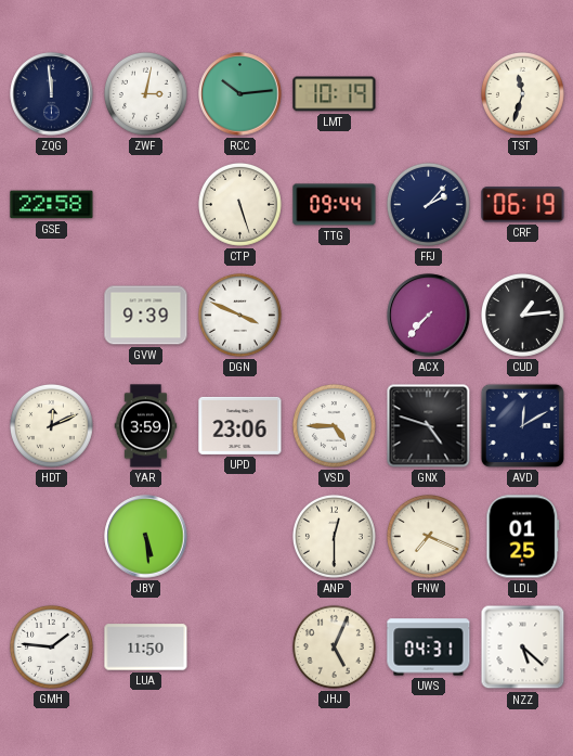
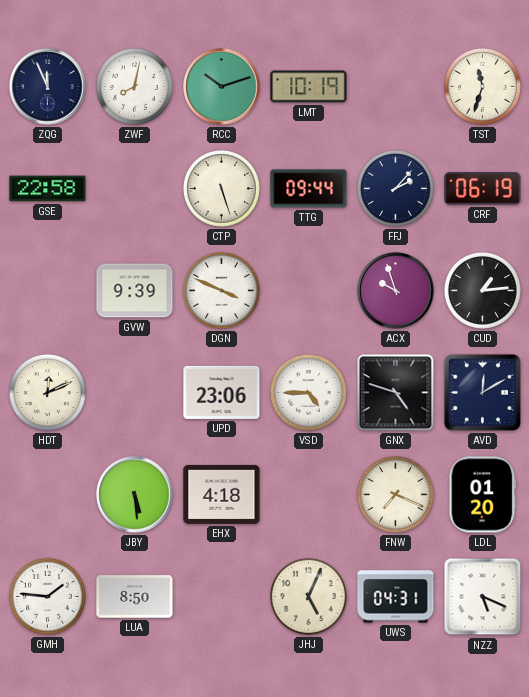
ZQG: 11:59 -> 11:56
ZWF: 3:02 -> 8:02
RCC: 10:14 -> 10:12
ACX: 7:37 -> 9:57
YAR: 3:59 -> none
EHX: none -> 4:18
ANP: 12:30 -> none
LDL: 01:25 -> 01:20
LUA: 11:50 -> 8:50
NZZ: 5:22 -> 5:19
